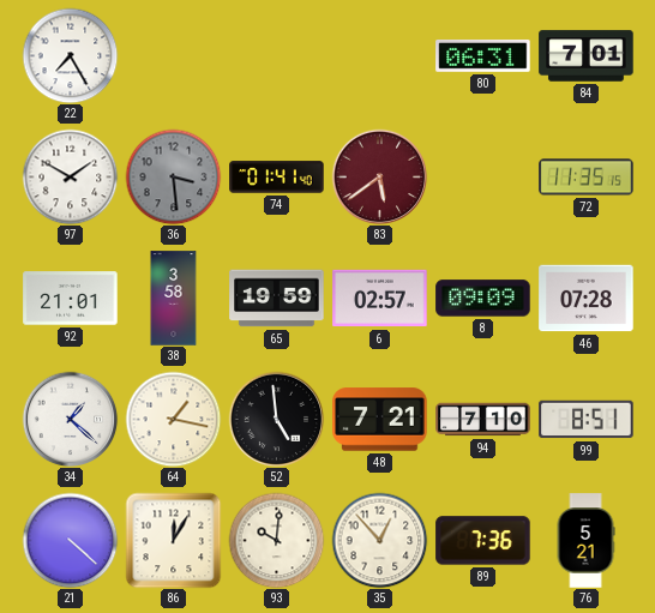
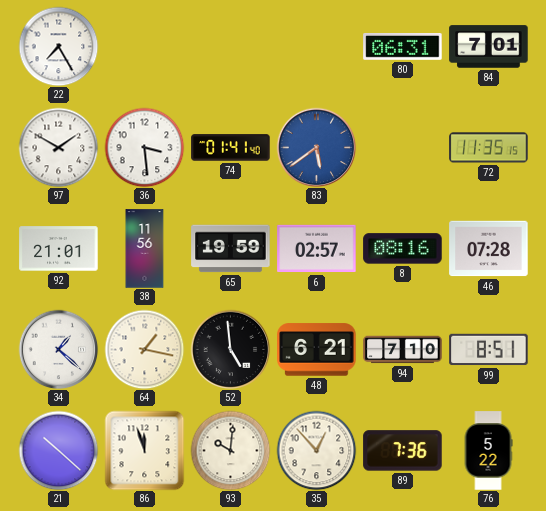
36 dial: grey -> white
83 dial: burgundy -> blue
38: 3:58 -> 11:56
8: 09:09 -> 08:16
48: 7:21 -> 6:21
21: 4:22 -> 10:22
86: 12:05 -> 11:57
76: 5:21 -> 5:22
